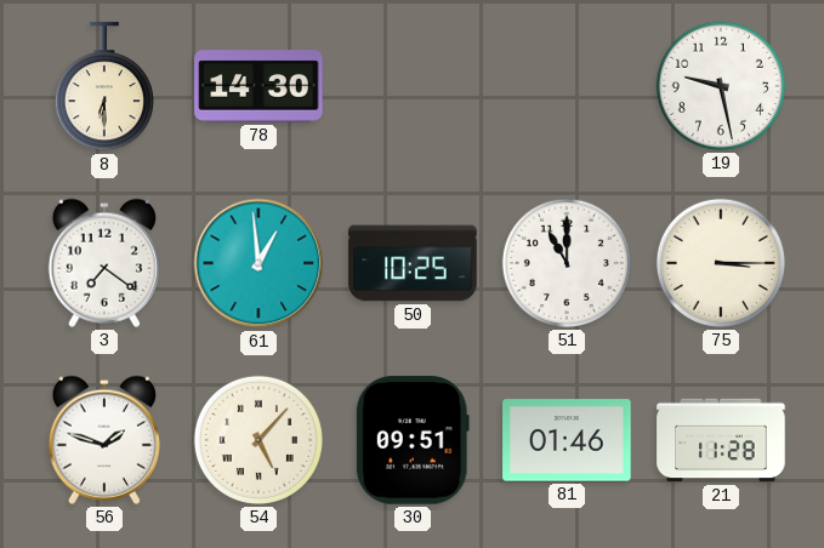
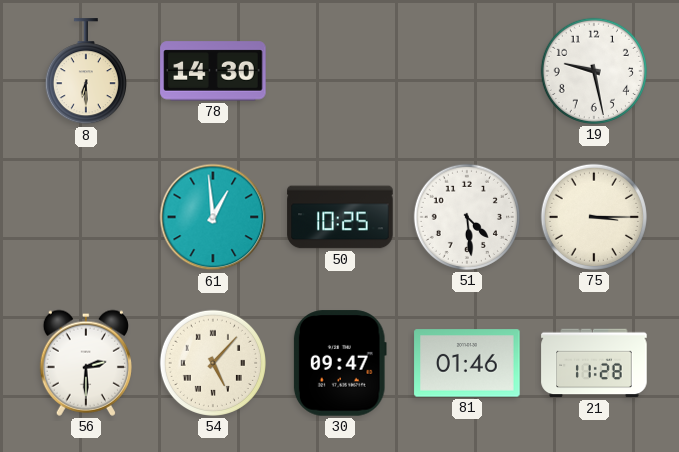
3: 7:21 -> none
51: 11:00 -> 4:29
56: 1:48 -> 2:30
30: 09:51 -> 09:47
